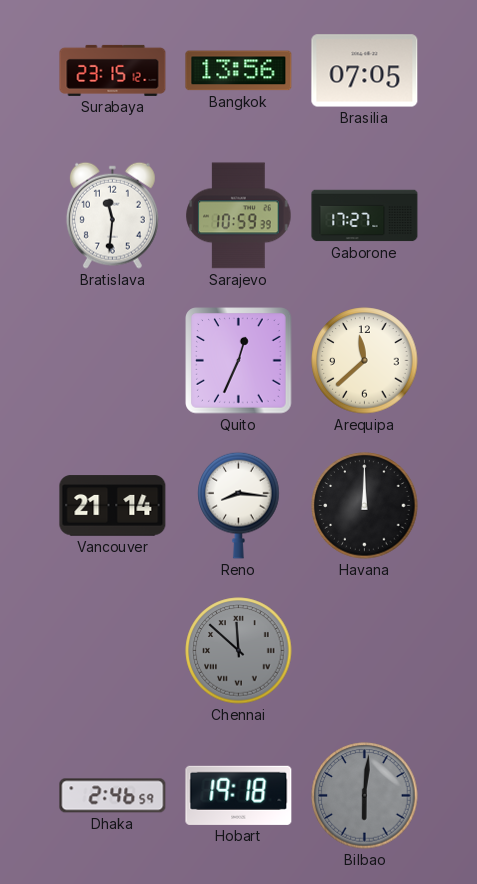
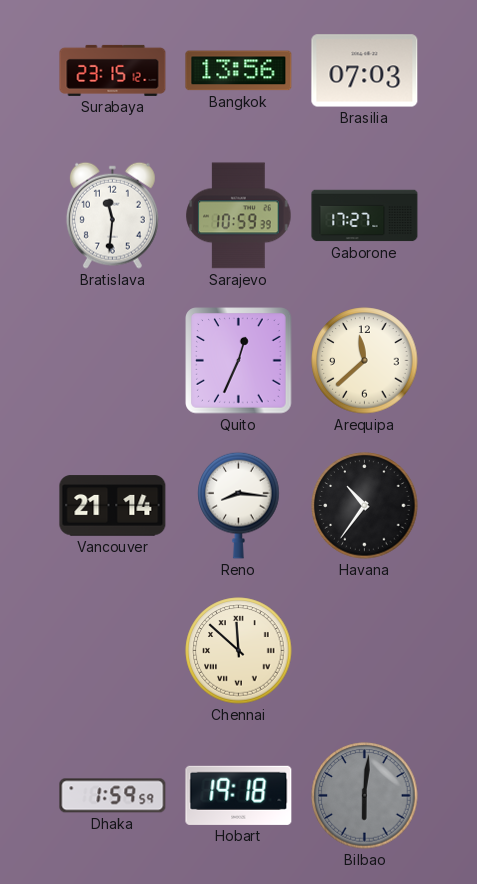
Brasilia: 07:05 -> 07:03
Havana: 12:00 -> 10:36
Chennai dial: grey -> cream
Dhaka: 2:46 -> 1:59
